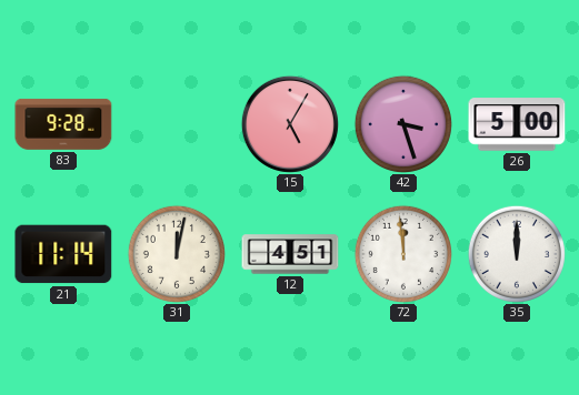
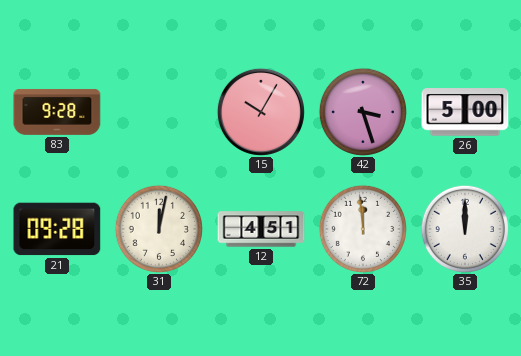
15: 5:05 -> 10:05
21: 11:14 -> 09:28
